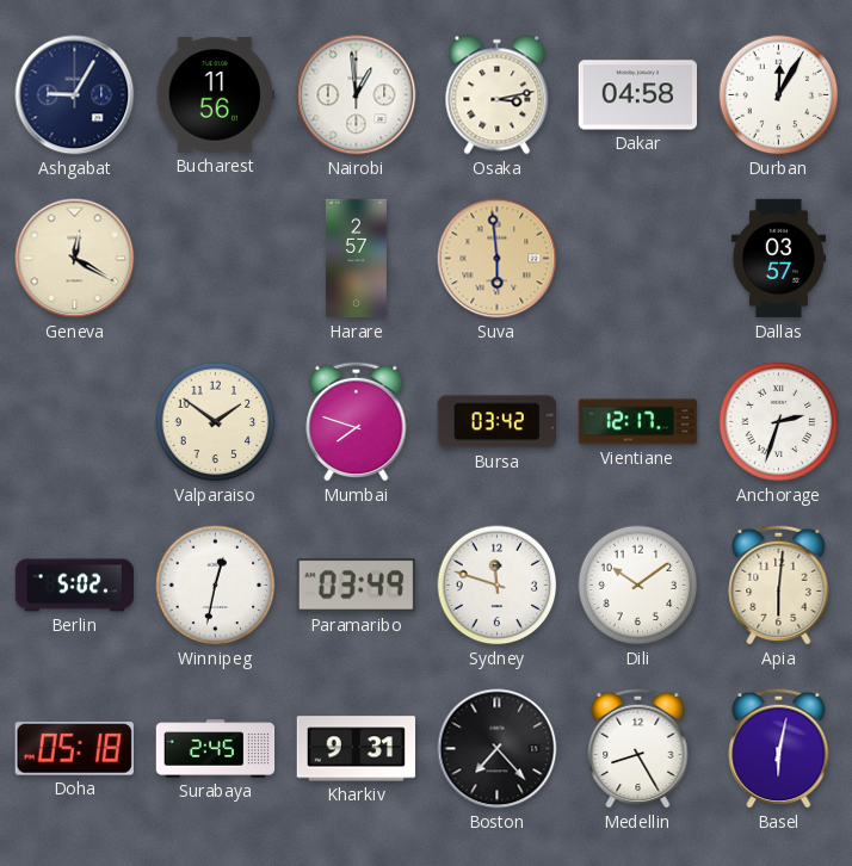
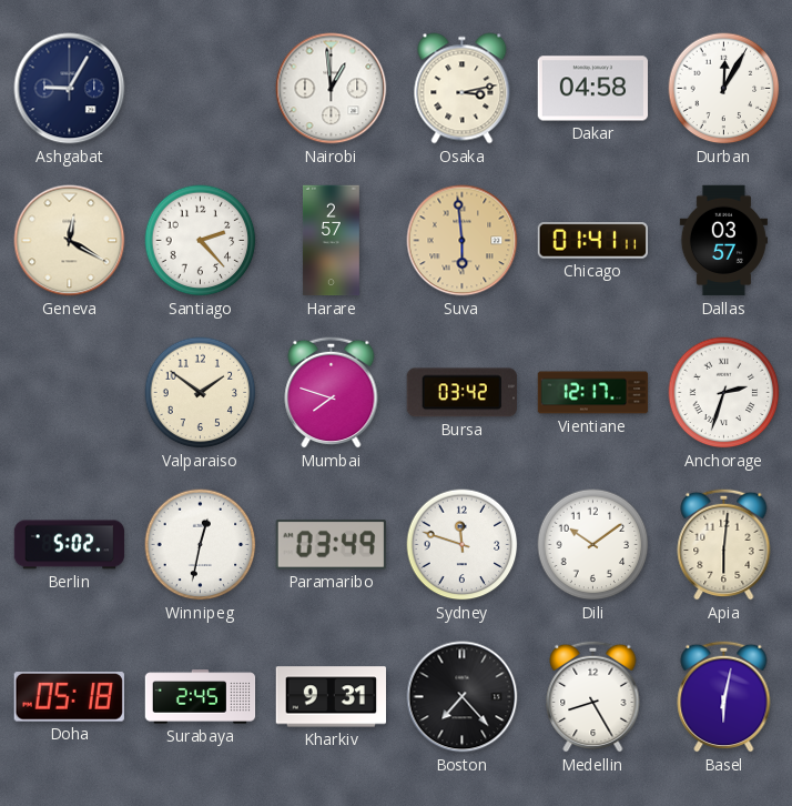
Bucharest: 11:56 -> none
Santiago: none -> 2:23
Chicago: none -> 01:41
